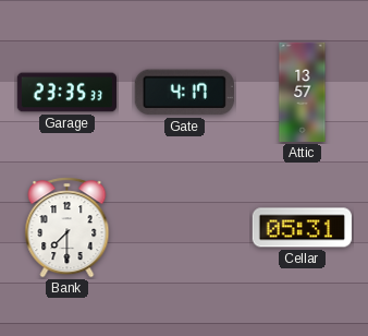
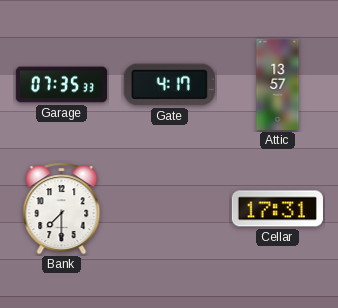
Garage: 23:35 -> 07:35
Cellar: 05:31 -> 17:31
